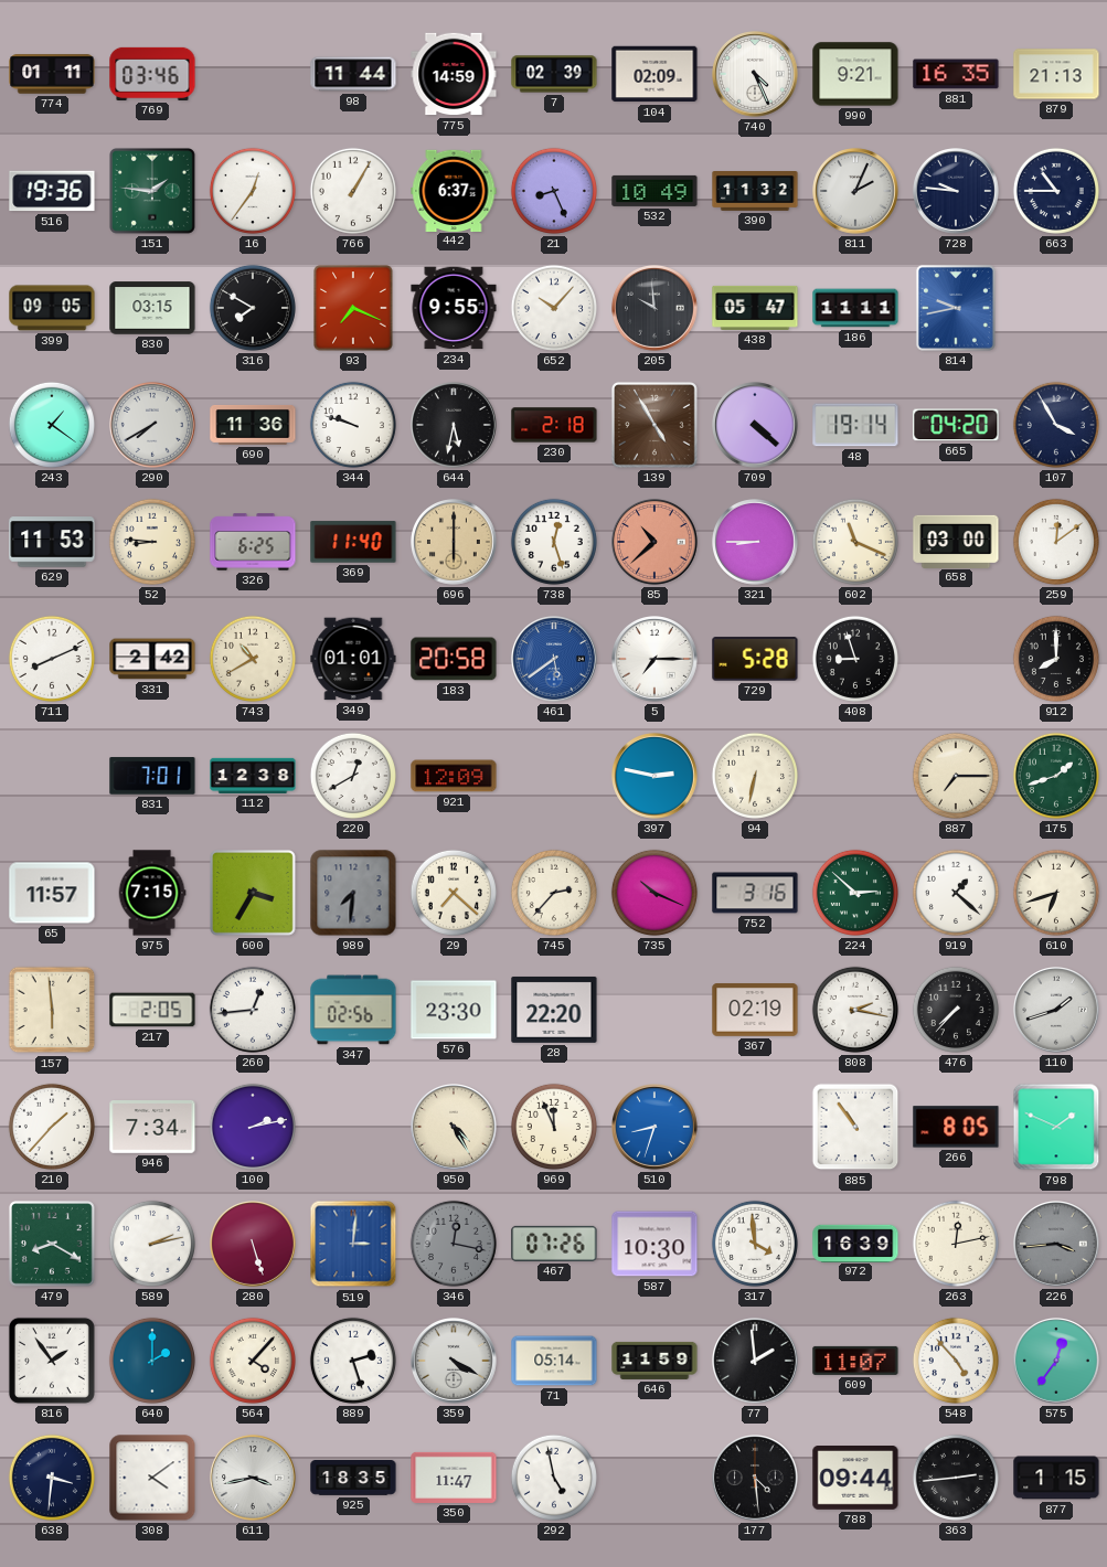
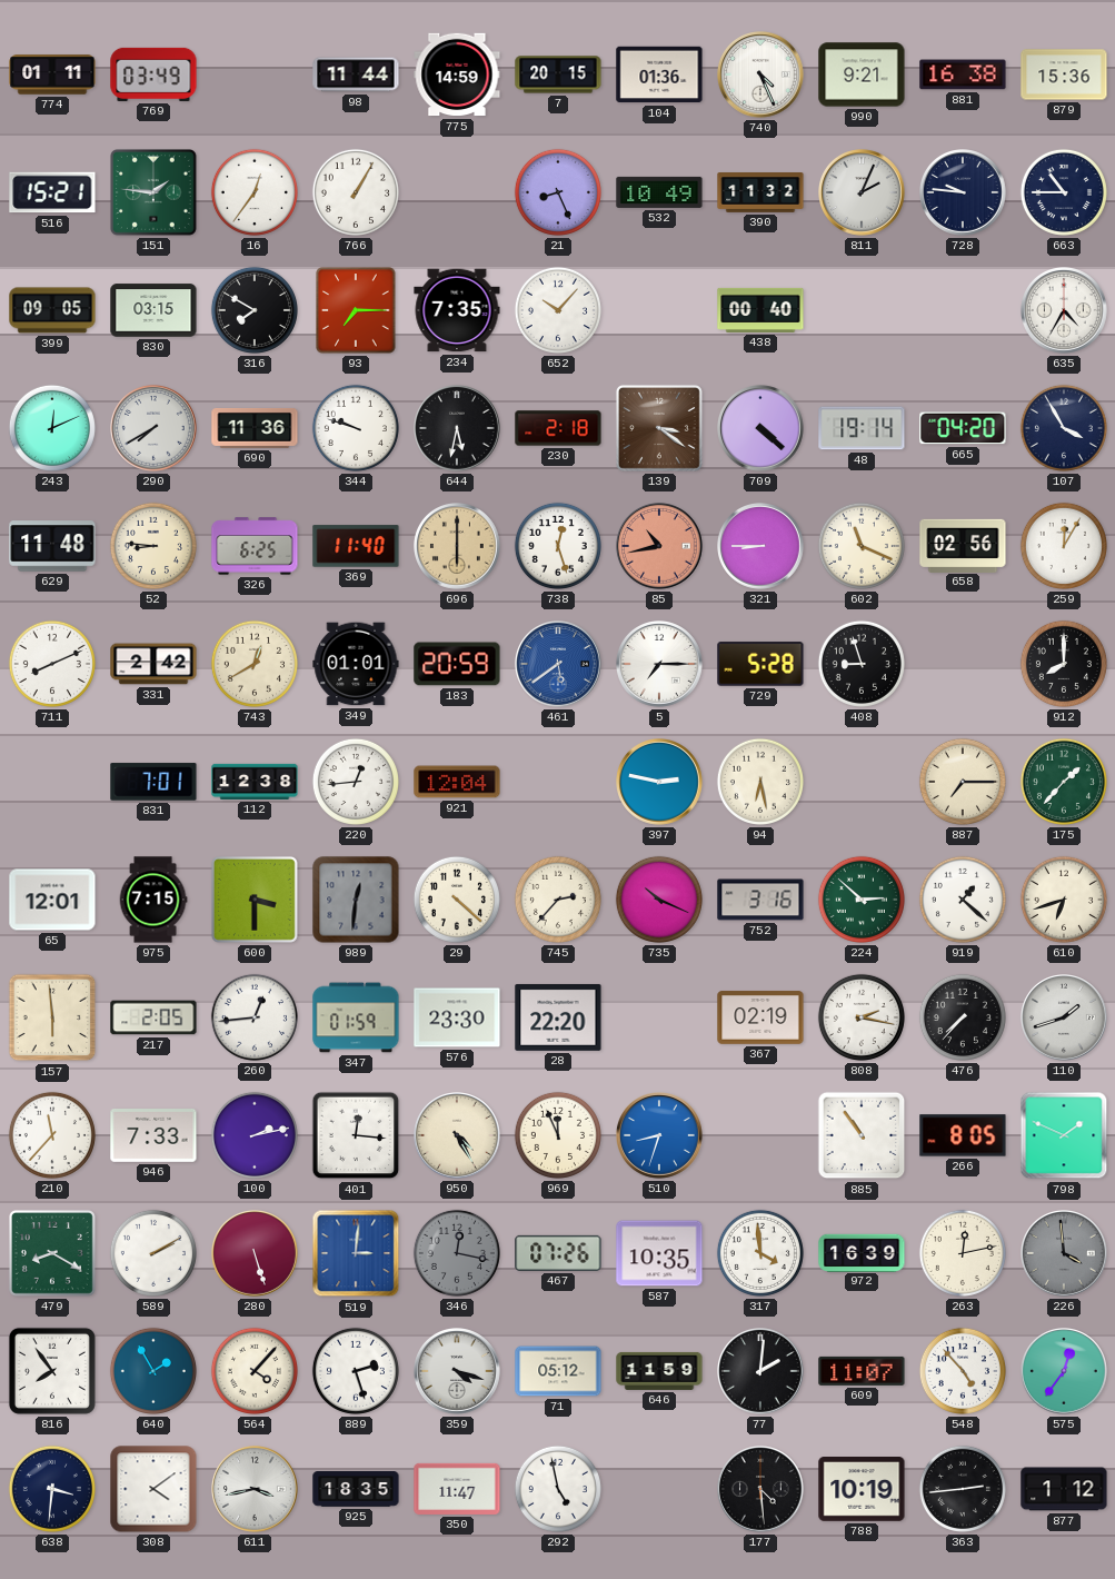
769: 03:46 -> 03:49
7: 02:39 -> 20:15
104: 02:09 -> 01:36
881: 16:35 -> 16:38
879: 21:13 -> 15:36
516: 19:36 -> 15:21
442: 6:37 -> none
93: 7:19 -> 7:15
234: 9:55 -> 7:35
205: 9:59 -> none
438: 05:47 -> 00:40
186: 11:11 -> none
814: 9:43 -> none
635: none -> 4:35
243: 1:21 -> 12:11
139: 4:55 -> 3:21
629: 11:53 -> 11:48
85: 10:38 -> 10:43
658: 03:00 -> 02:56
259: 12:09 -> 12:05
743: 10:40 -> 12:40
183: 20:58 -> 20:59
220: 12:40 -> 12:44
921: 12:09 -> 12:04
94: 6:32 -> 6:28
175: 1:42 -> 1:37
65: 11:57 -> 12:01
600: 3:35 -> 3:30
989: 7:31 -> 12:31
29: 7:22 -> 4:22
347: 02:56 -> 01:59
210: 1:37 -> 11:37
946: 7:34 -> 7:33
401: none -> 12:16
589: 2:13 -> 2:10
587: 10:30 -> 10:35
226: 3:44 -> 3:59
816: 1:54 -> 7:54
640: 2:00 -> 1:55
359: 4:20 -> 4:18
71: 05:14 -> 05:12
77: 1:59 -> 2:01
788: 09:44 -> 10:19
877: 1:15 -> 1:12
